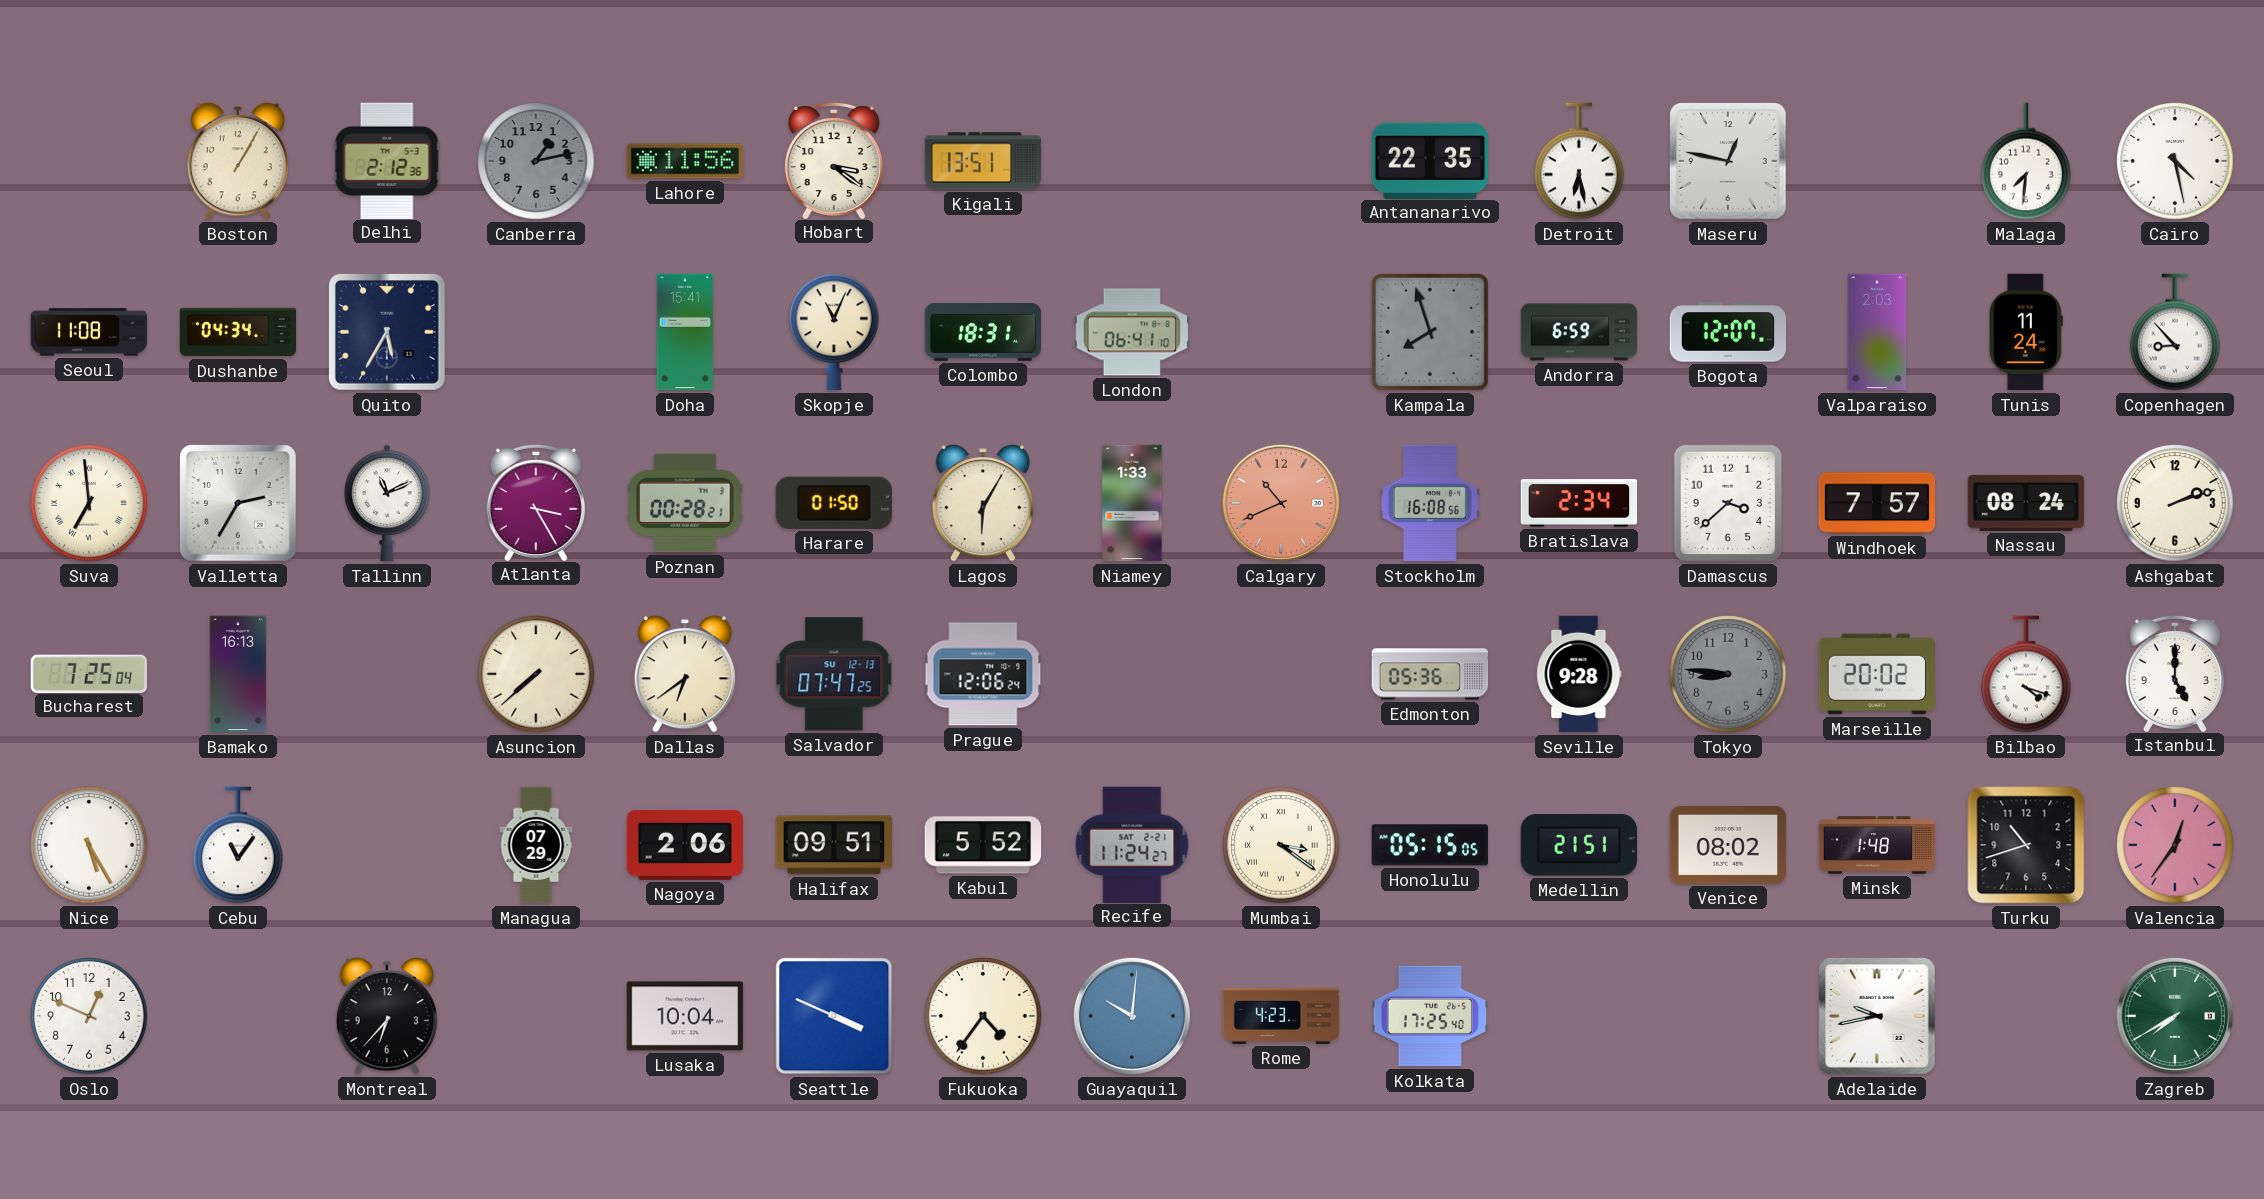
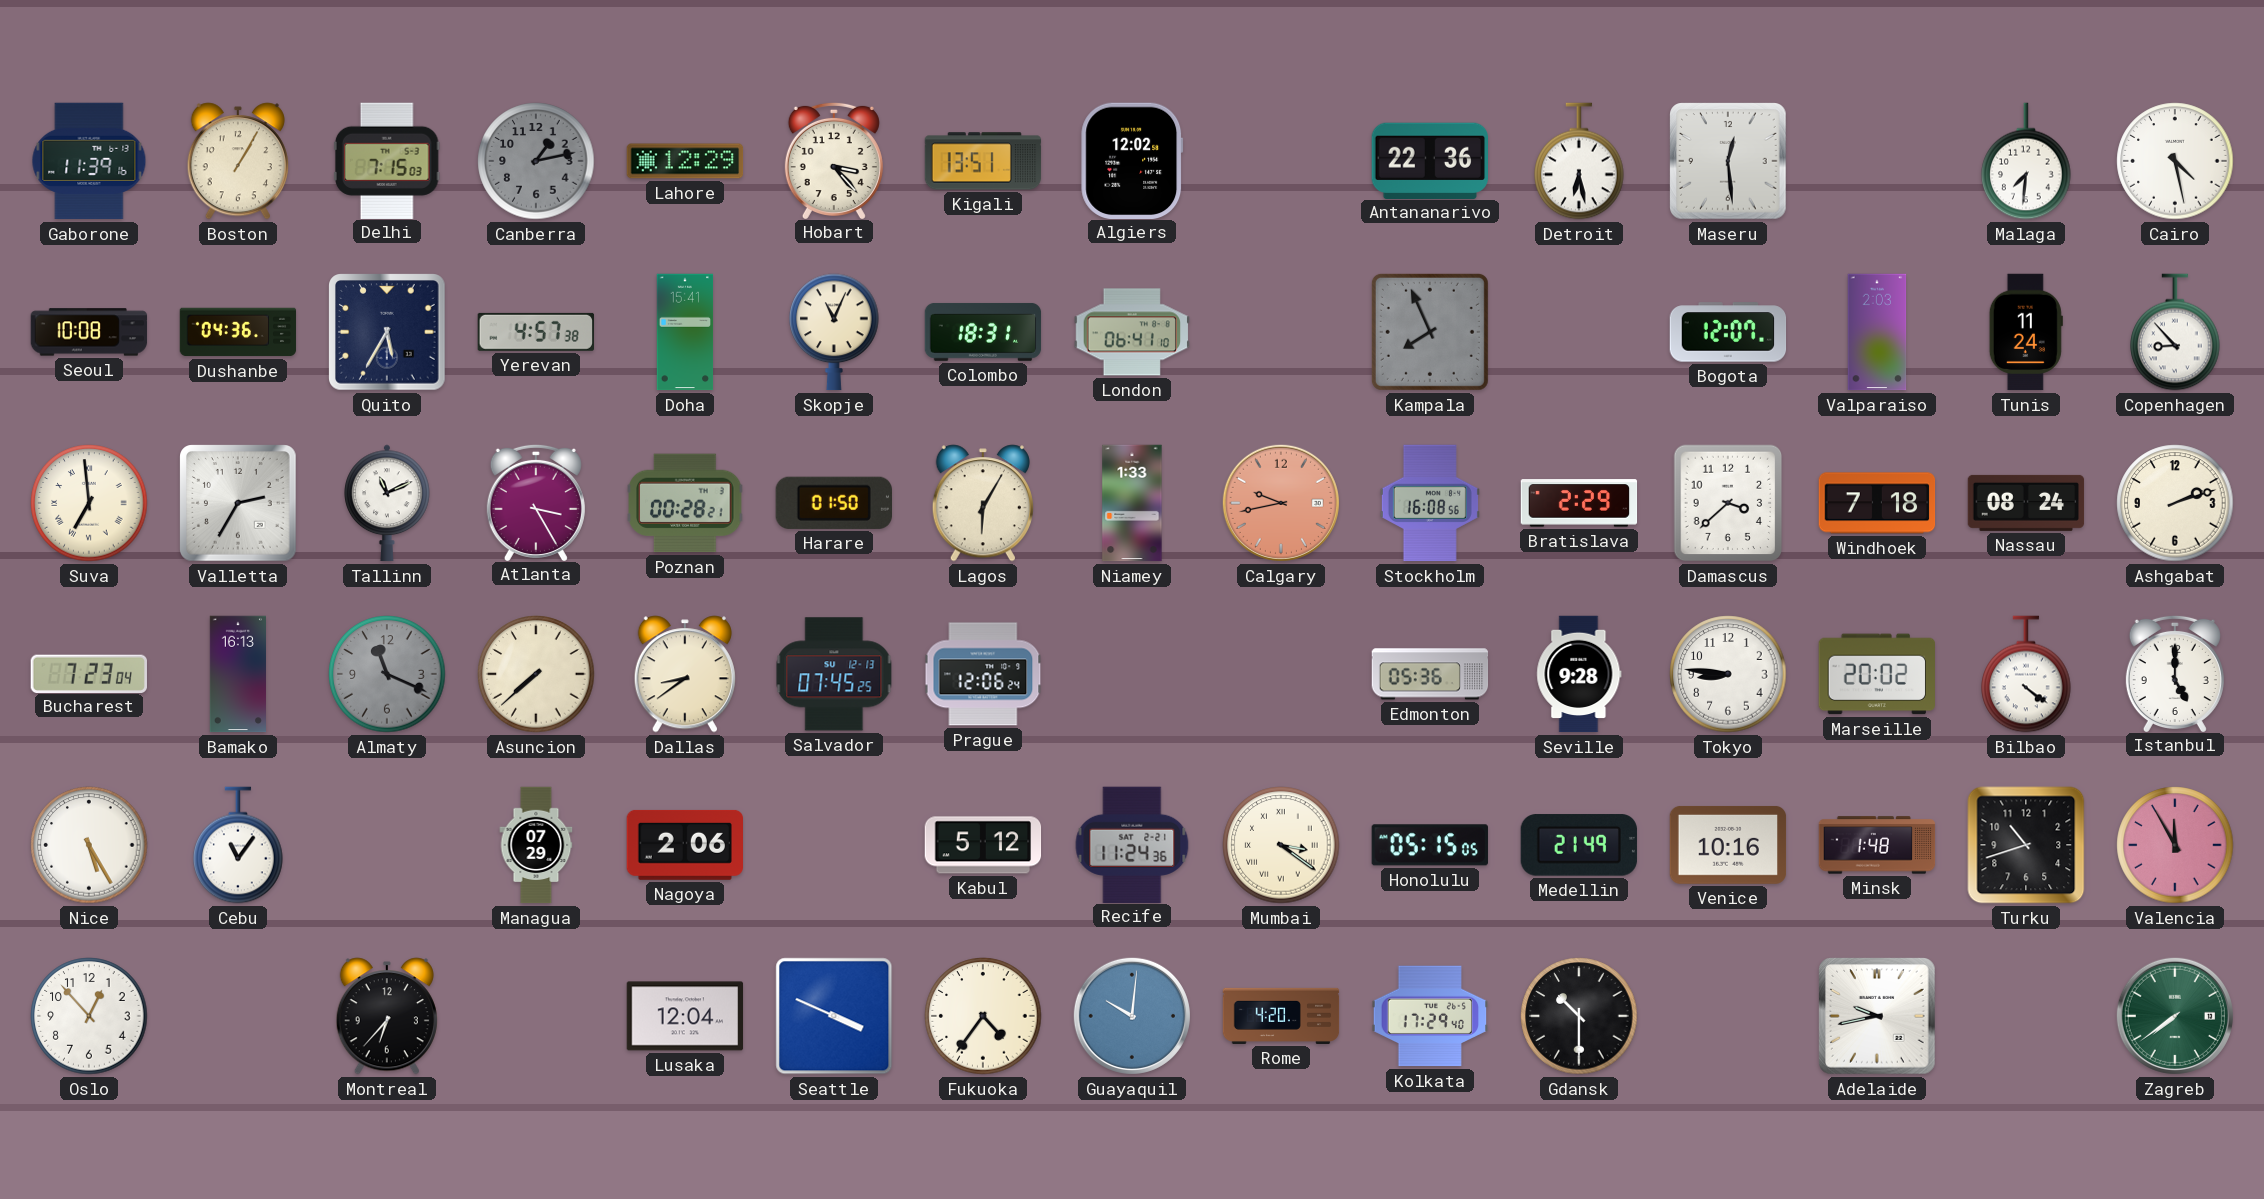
Gaborone: none -> 11:39
Delhi: 2:12 -> 7:15
Lahore: 11:56 -> 12:29
Hobart: 3:21 -> 3:23
Algiers: none -> 12:02
Antananarivo: 22:35 -> 22:36
Maseru: 12:47 -> 12:29
Seoul: 11:08 -> 10:08
Dushanbe: 04:34 -> 04:36
Yerevan: none -> 4:57
Kampala: 7:57 -> 7:56
Andorra: 6:59 -> none
Calgary: 10:41 -> 9:43
Bratislava: 2:34 -> 2:29
Windhoek: 7:57 -> 7:18
Bucharest: 7:25 -> 7:23
Almaty: none -> 11:19
Dallas: 6:39 -> 8:39
Salvador: 07:47 -> 07:45
Tokyo dial: grey -> white
Bilbao: 4:18 -> 4:21
Halifax: 09:51 -> none
Kabul: 5:52 -> 5:12
Recife: 11:24:27 -> 11:24:36
Medellin: 21:51 -> 21:49
Venice: 08:02 -> 10:16
Valencia: 12:36 -> 11:55
Oslo: 12:49 -> 12:53
Lusaka: 10:04 -> 12:04
Rome: 4:23 -> 4:20
Kolkata: 17:25 -> 17:29
Gdansk: none -> 10:30
Zagreb: 7:40 -> 7:39
